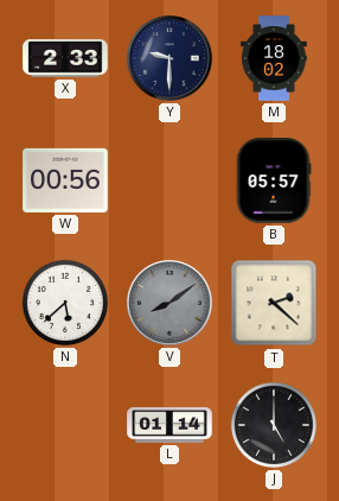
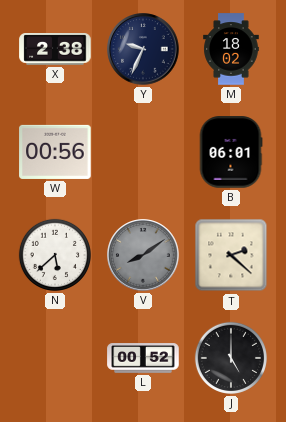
X: 2:33 -> 2:38
Y: 9:30 -> 9:34
B: 05:57 -> 06:01
L: 01:14 -> 00:52
